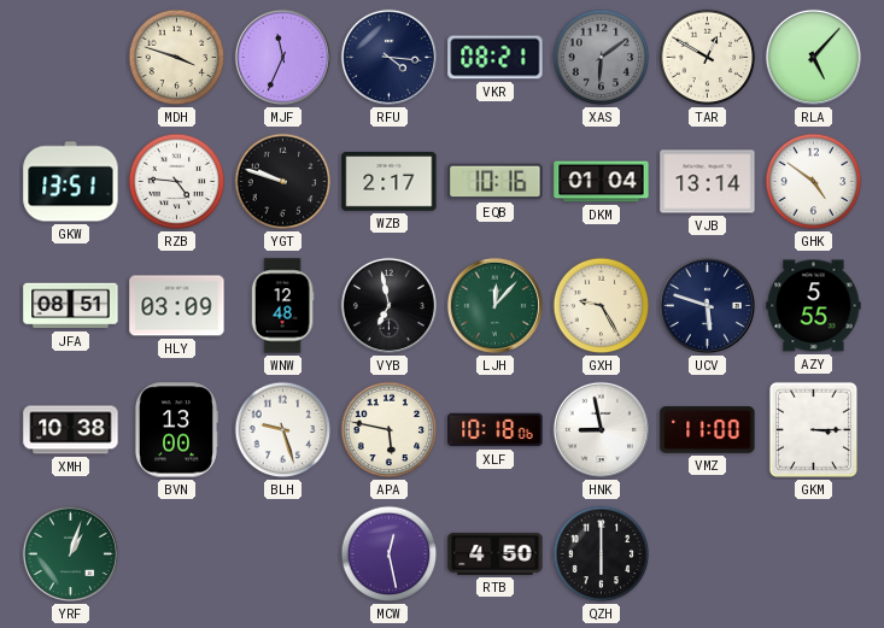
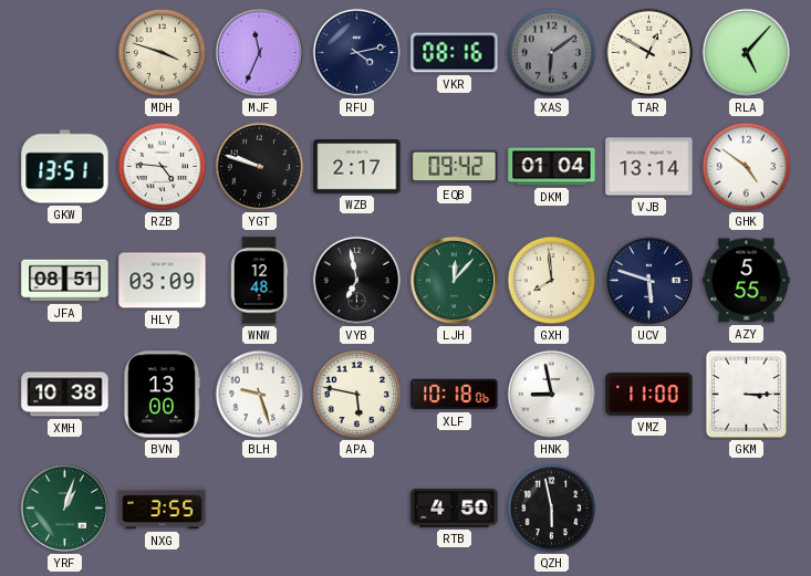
RFU: 4:16 -> 4:13
VKR: 08:21 -> 08:16
EQB: 10:16 -> 09:42
GXH: 9:25 -> 7:59
NXG: none -> 3:55
MCW: 12:28 -> none
QZH: 6:00 -> 5:58
